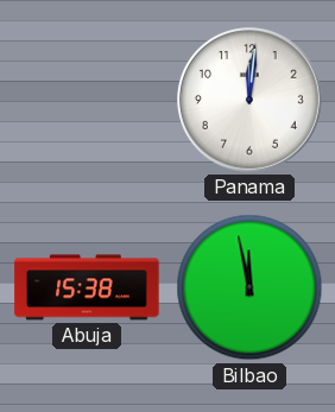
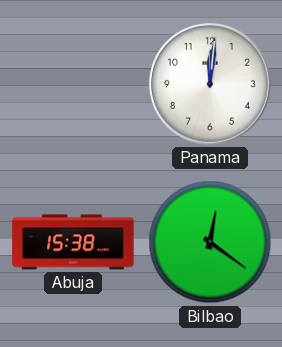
Bilbao: 11:58 -> 12:21
